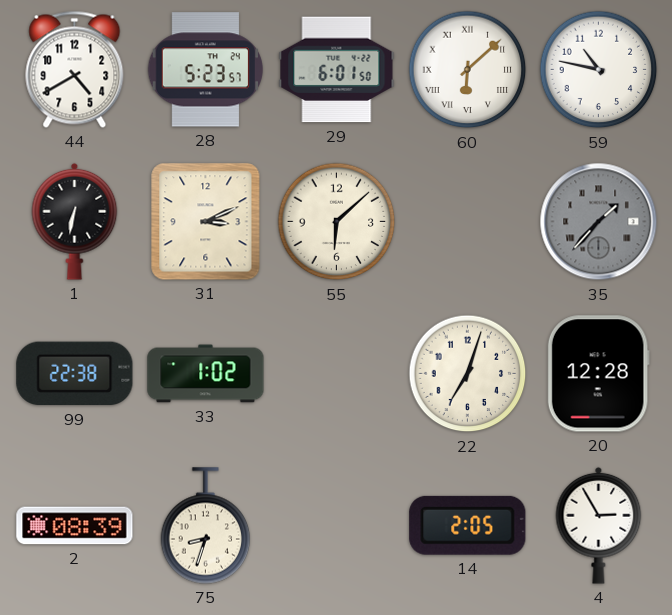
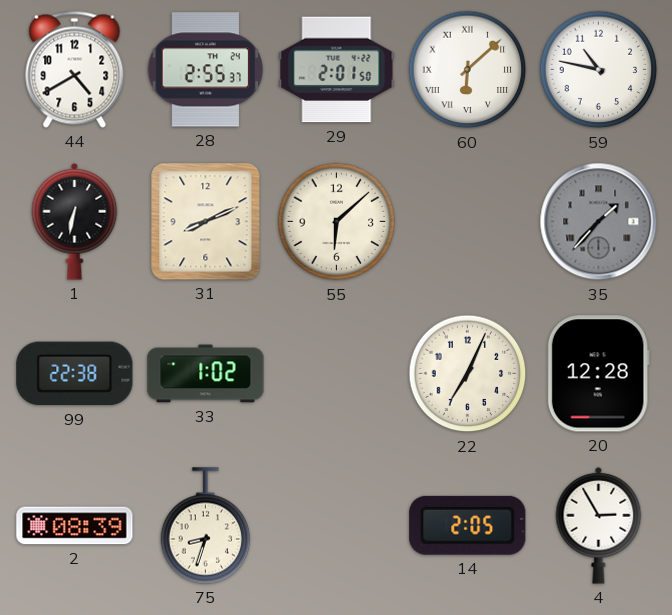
28: 5:23 -> 2:55
29: 6:01 -> 2:01
31: 3:11 -> 8:11
22: 7:03 -> 7:04
